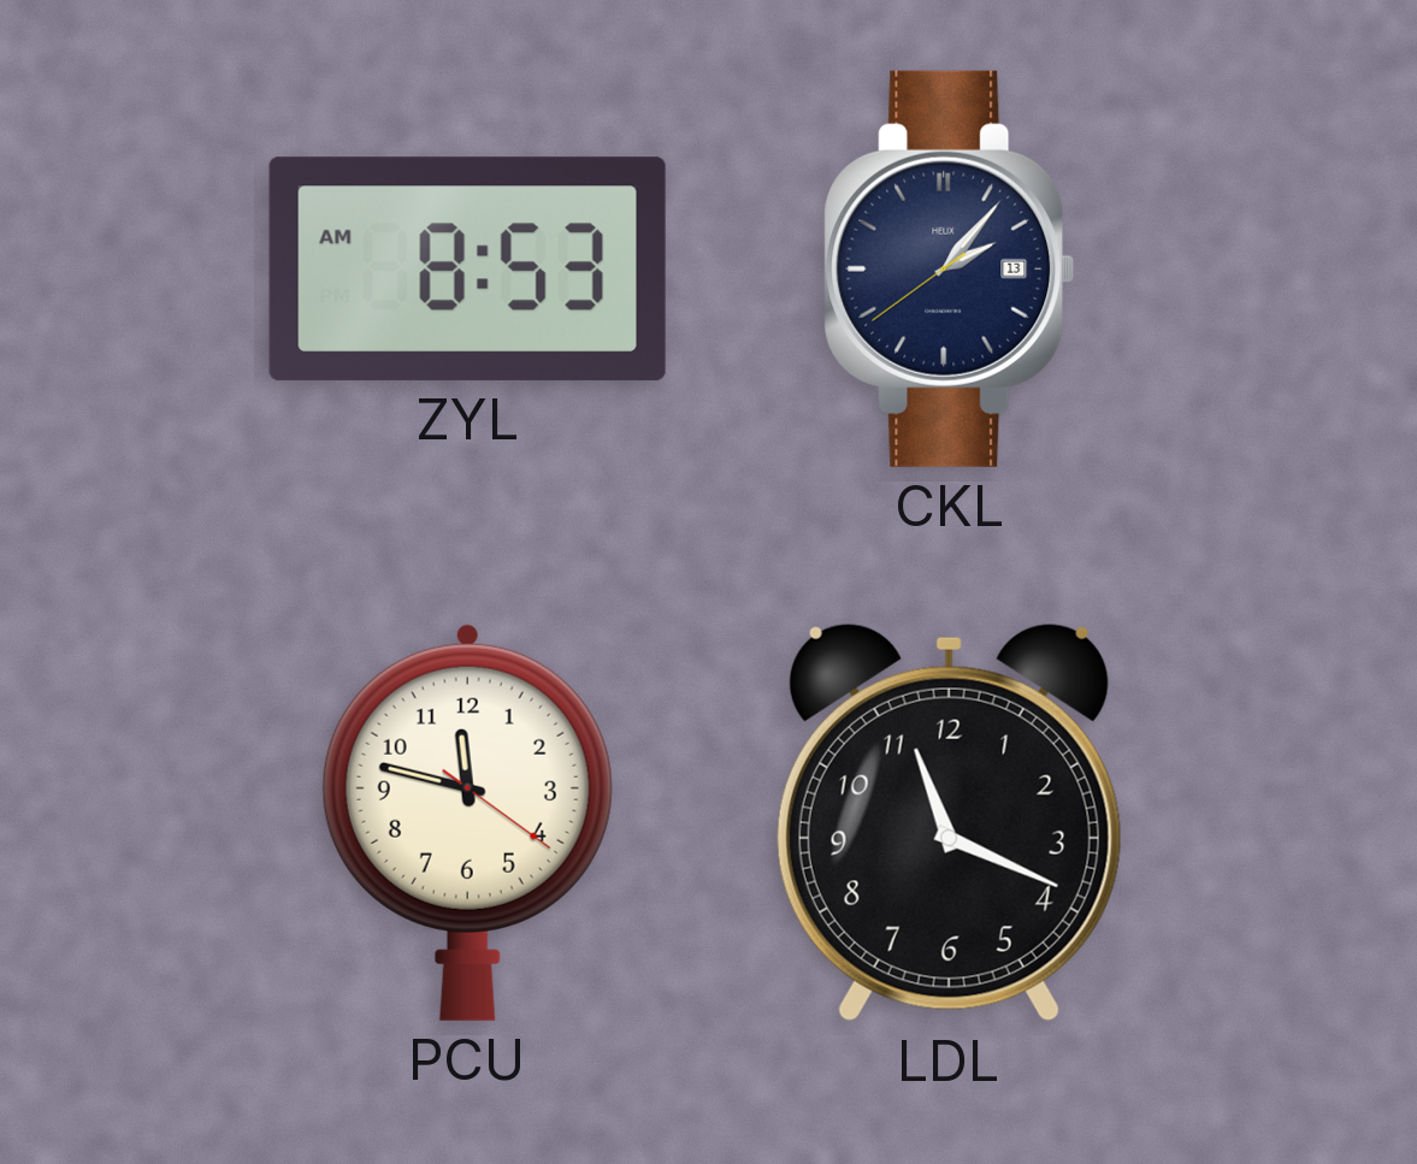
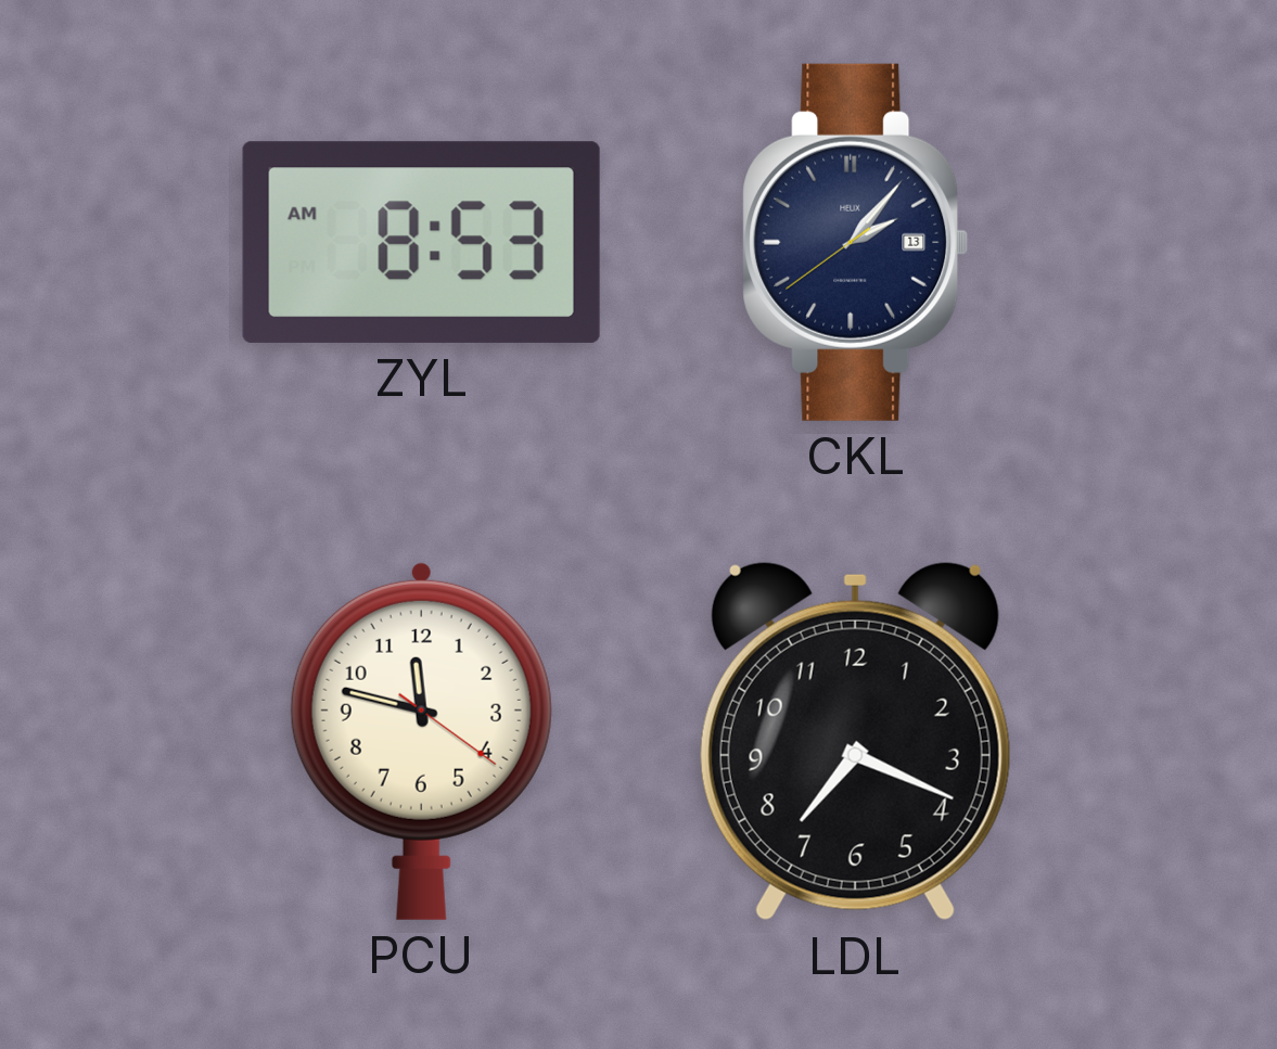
LDL: 11:19 -> 7:19
